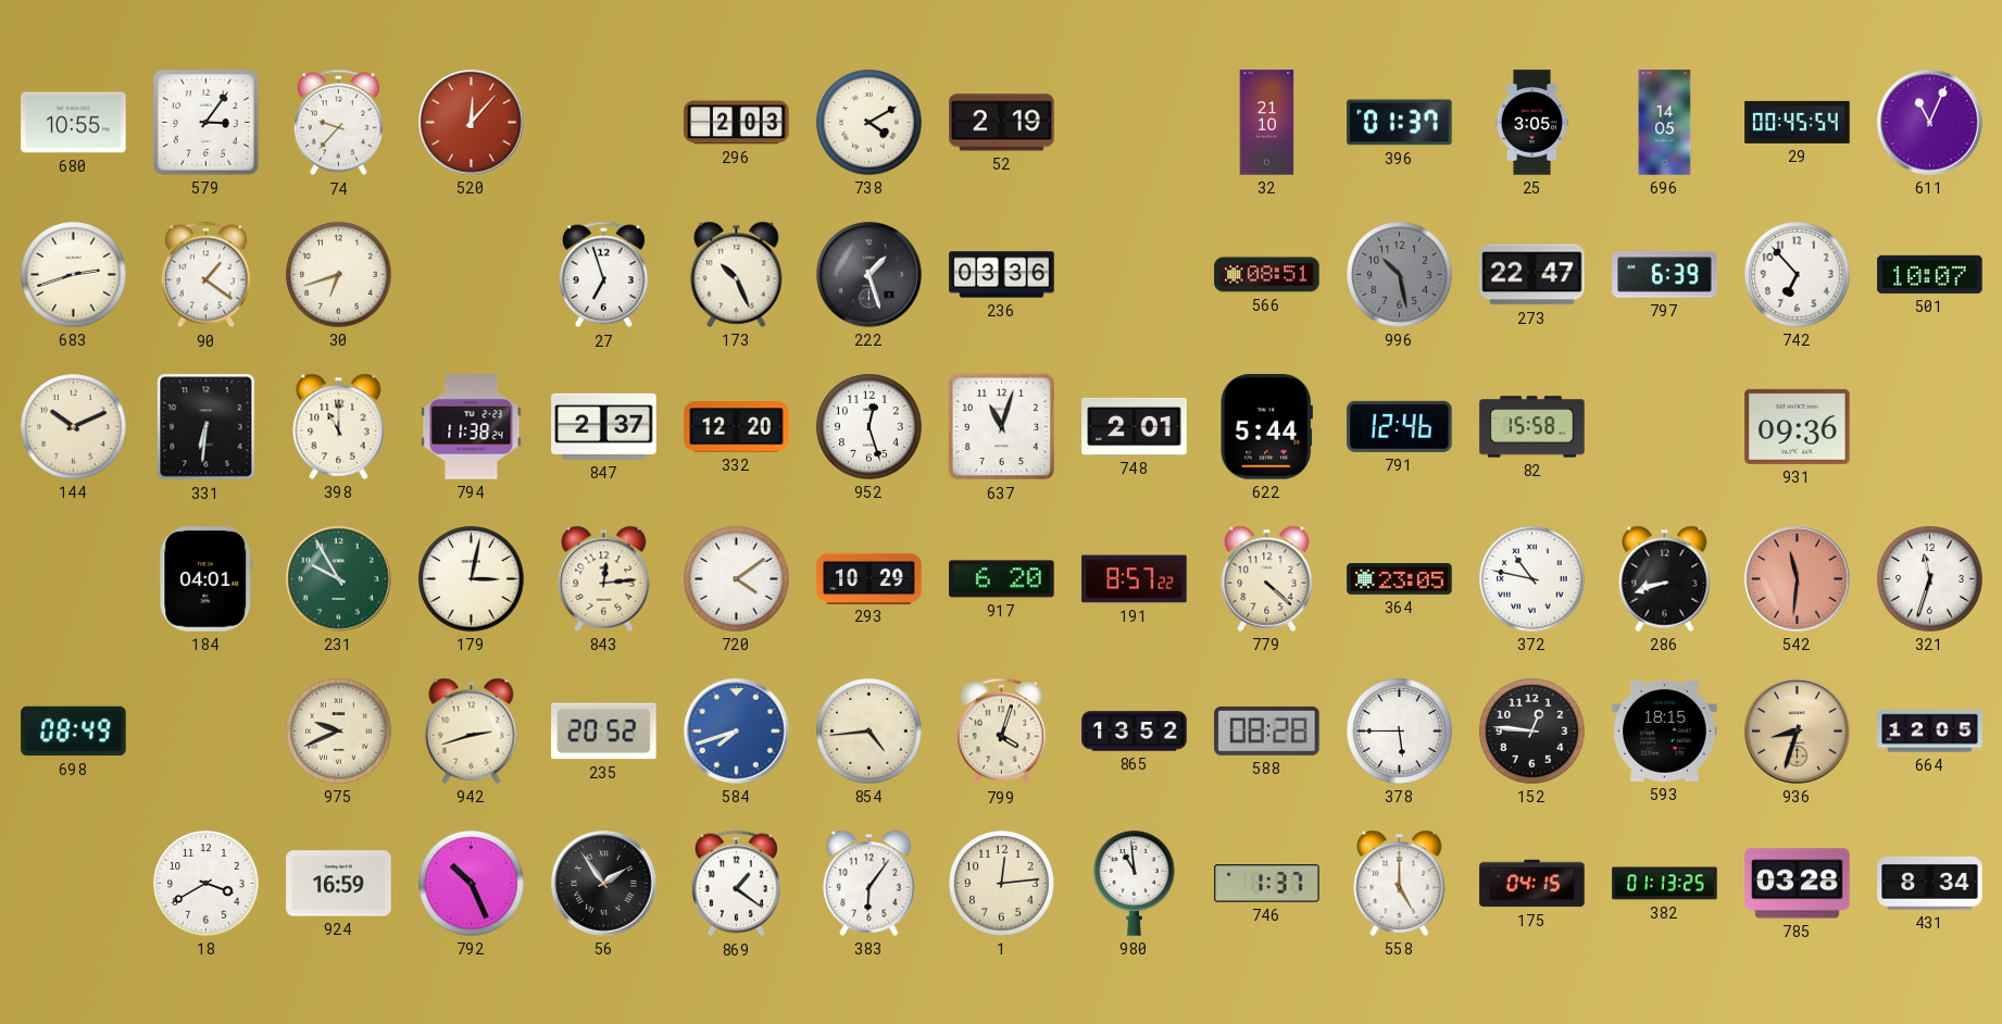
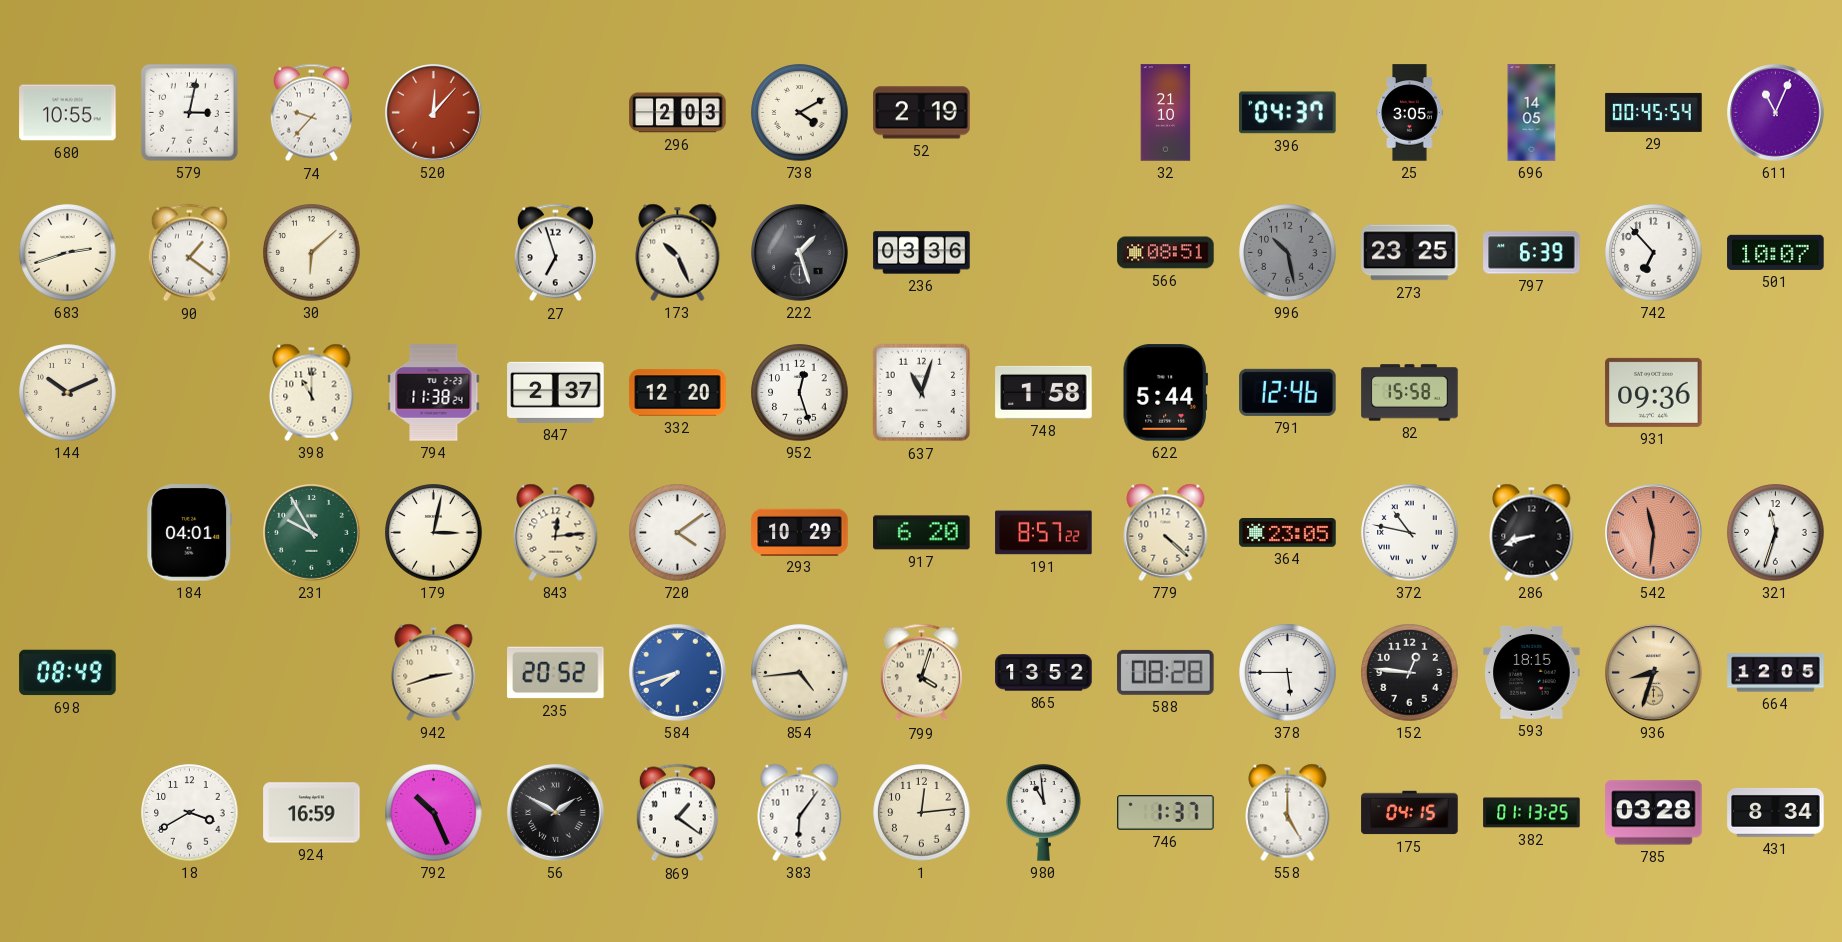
579: 3:06 -> 3:02
396: 01:37 -> 04:37
30: 6:42 -> 6:08
273: 22:47 -> 23:25
331: 6:31 -> none
748: 2:01 -> 1:58
975: 9:41 -> none
56: 1:54 -> 1:50
